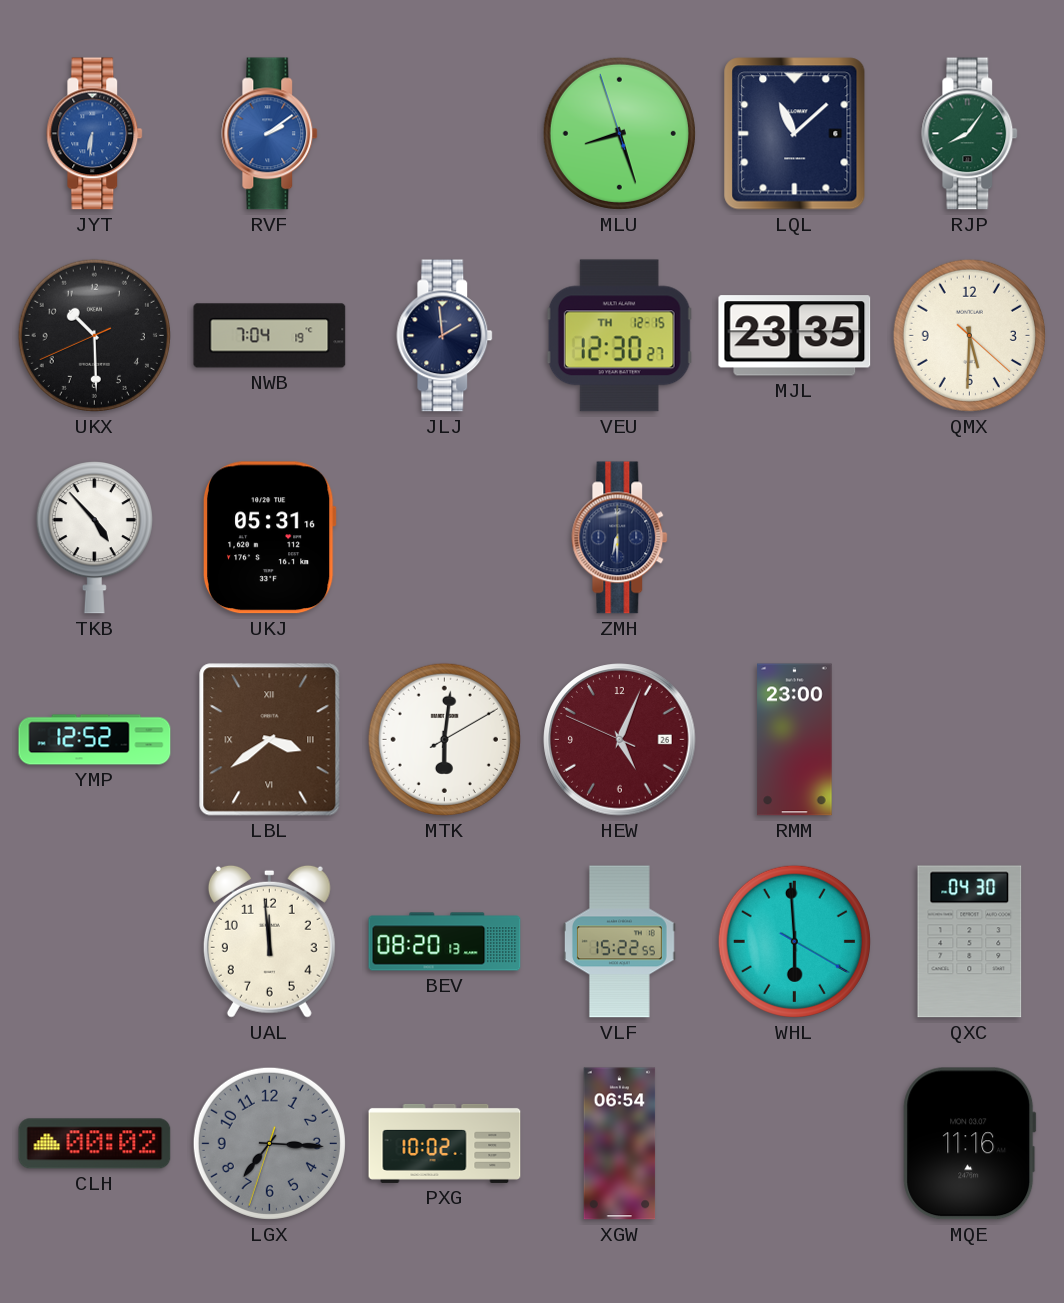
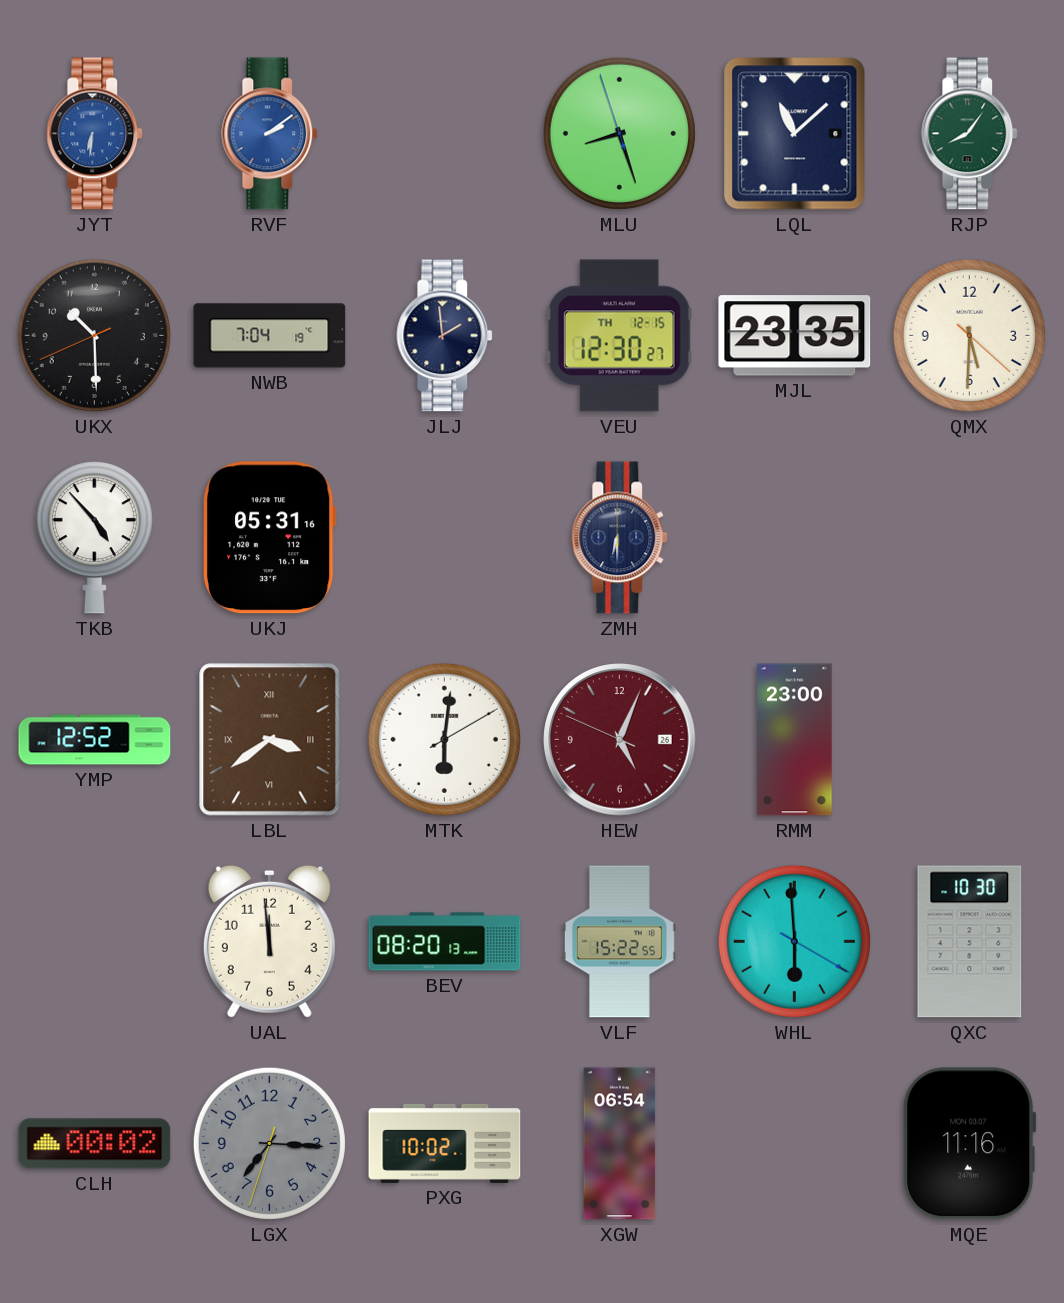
QXC: 04:30 -> 10:30
